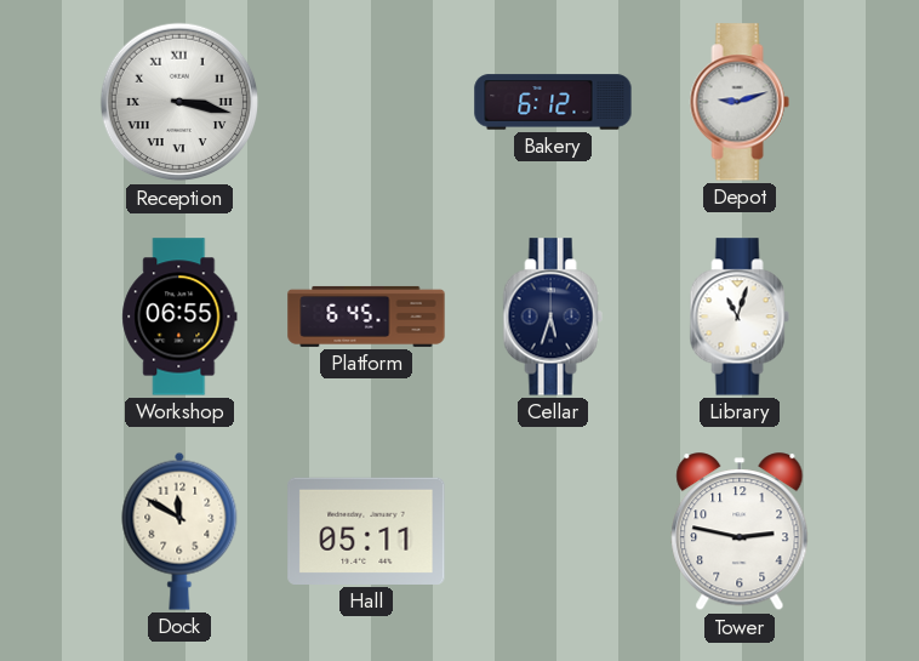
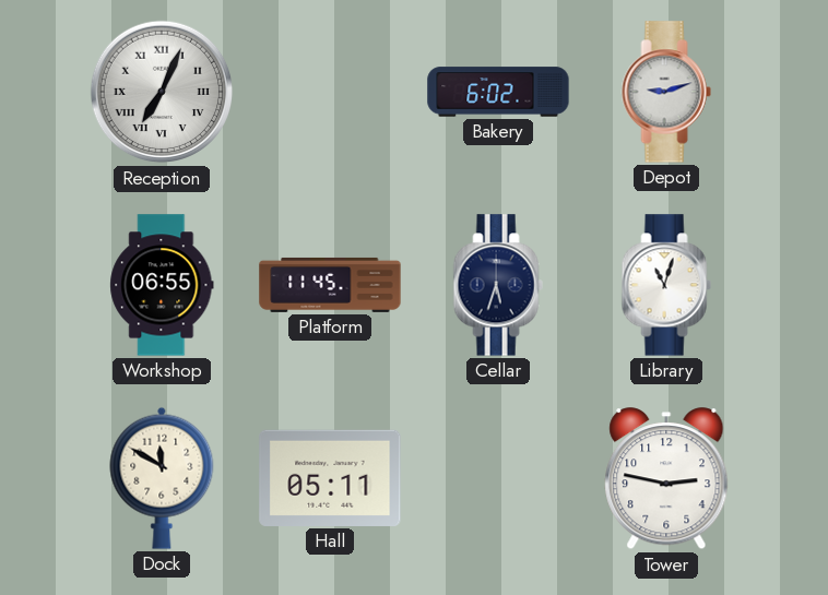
Reception: 3:17 -> 7:04
Bakery: 6:12 -> 6:02
Platform: 6:45 -> 11:45
